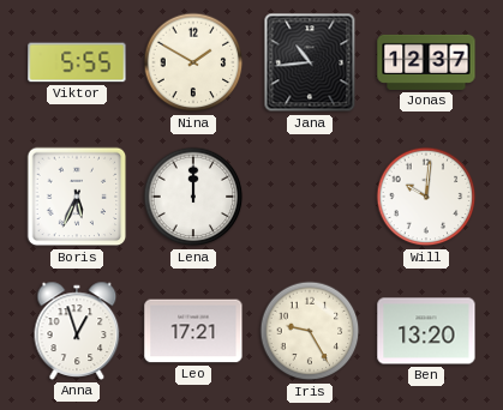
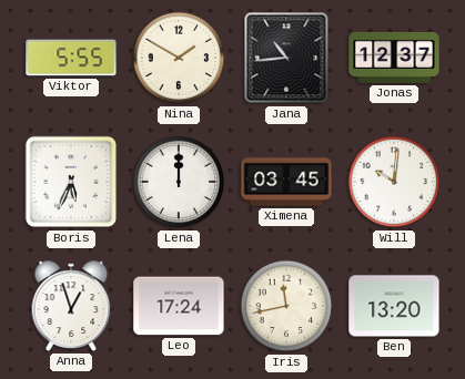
Ximena: none -> 03:45
Leo: 17:21 -> 17:24
Iris: 9:25 -> 11:43
